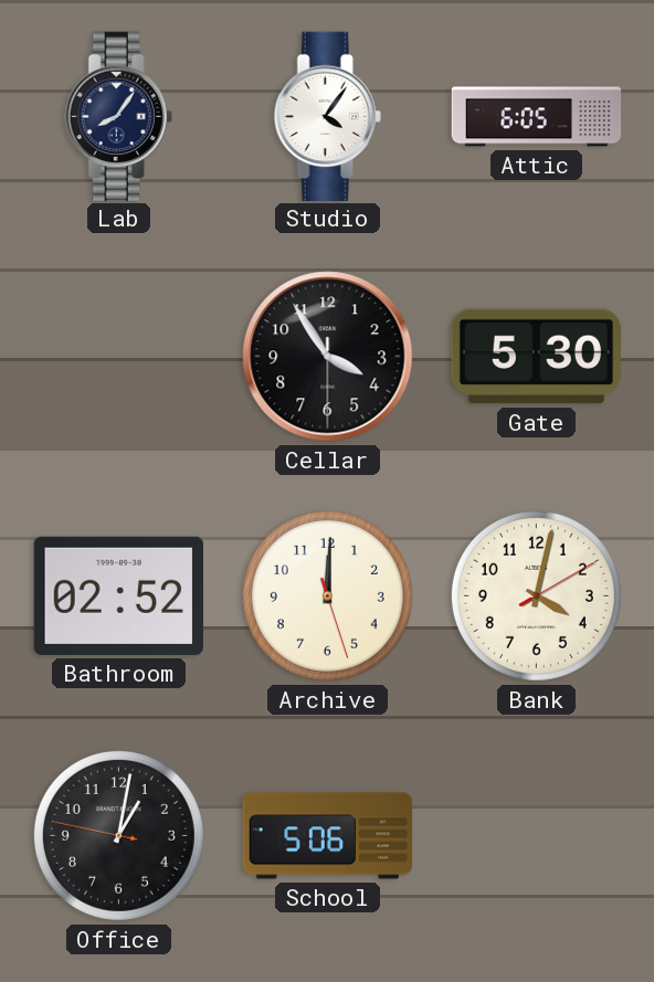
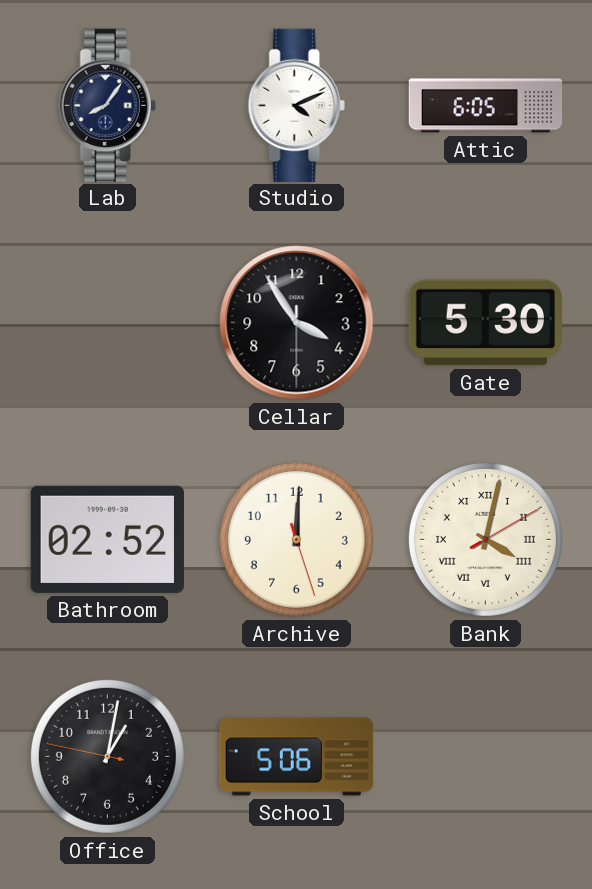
Studio: 4:06 -> 4:11
Bank numerals: Arabic -> Roman
